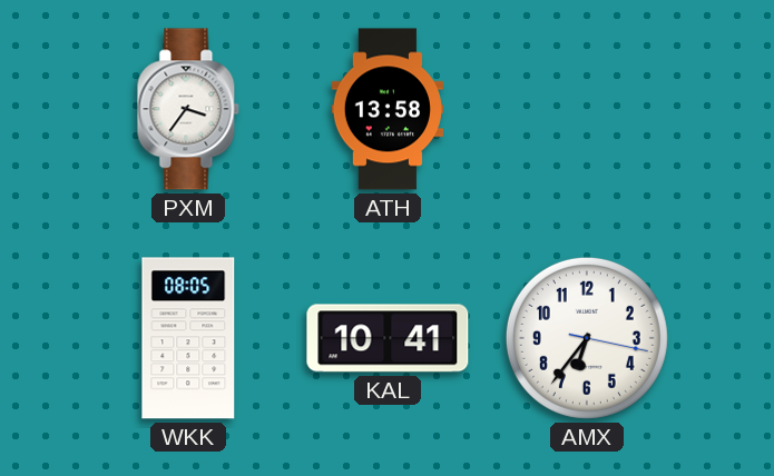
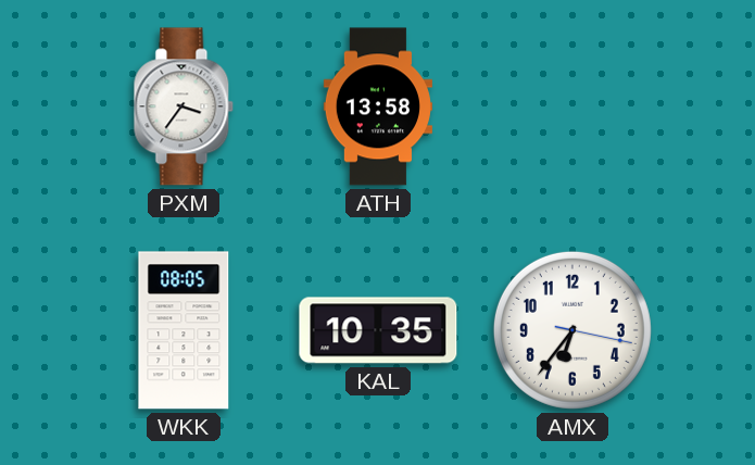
KAL: 10:41 -> 10:35
